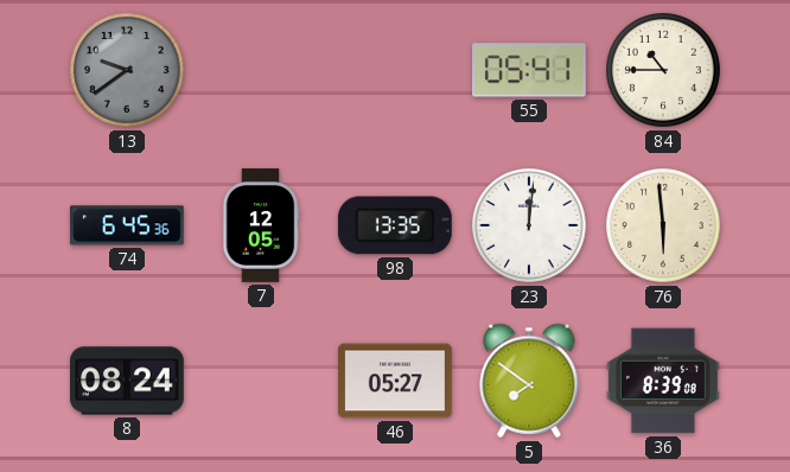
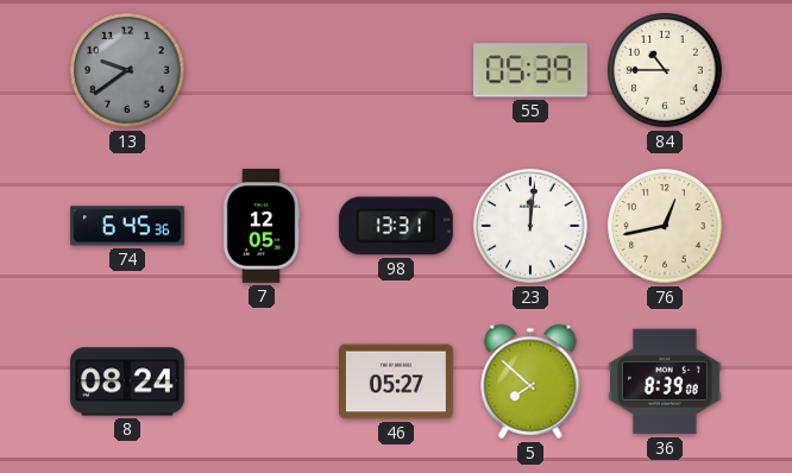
55: 05:41 -> 05:39
98: 13:35 -> 13:31
76: 5:59 -> 12:43
5: 7:51 -> 7:52
